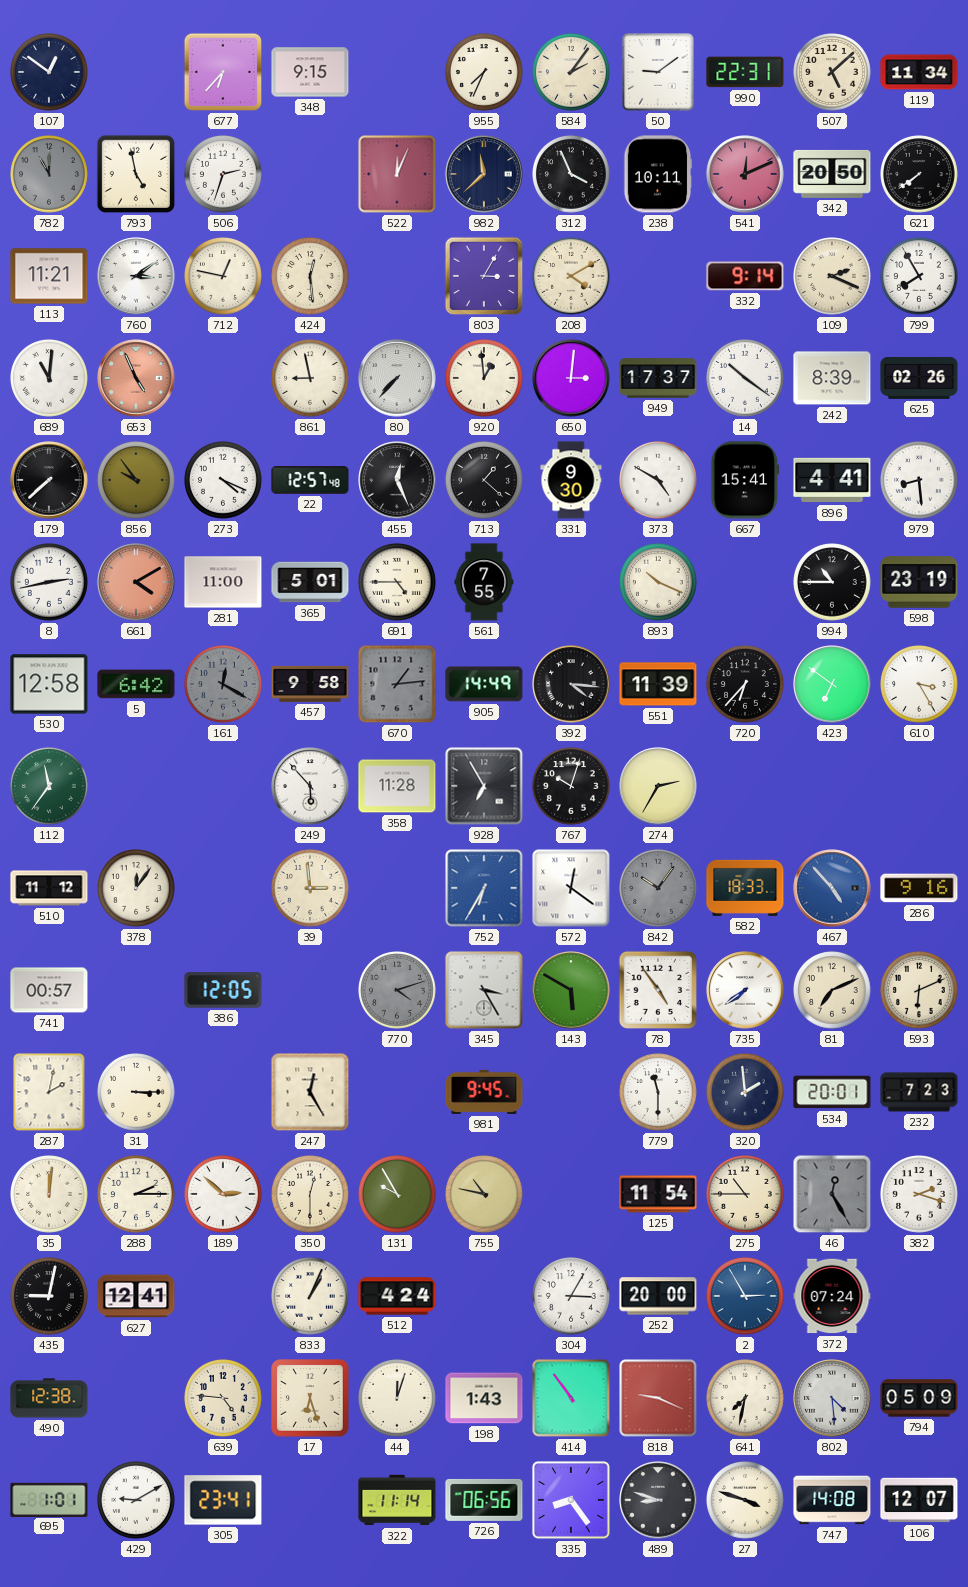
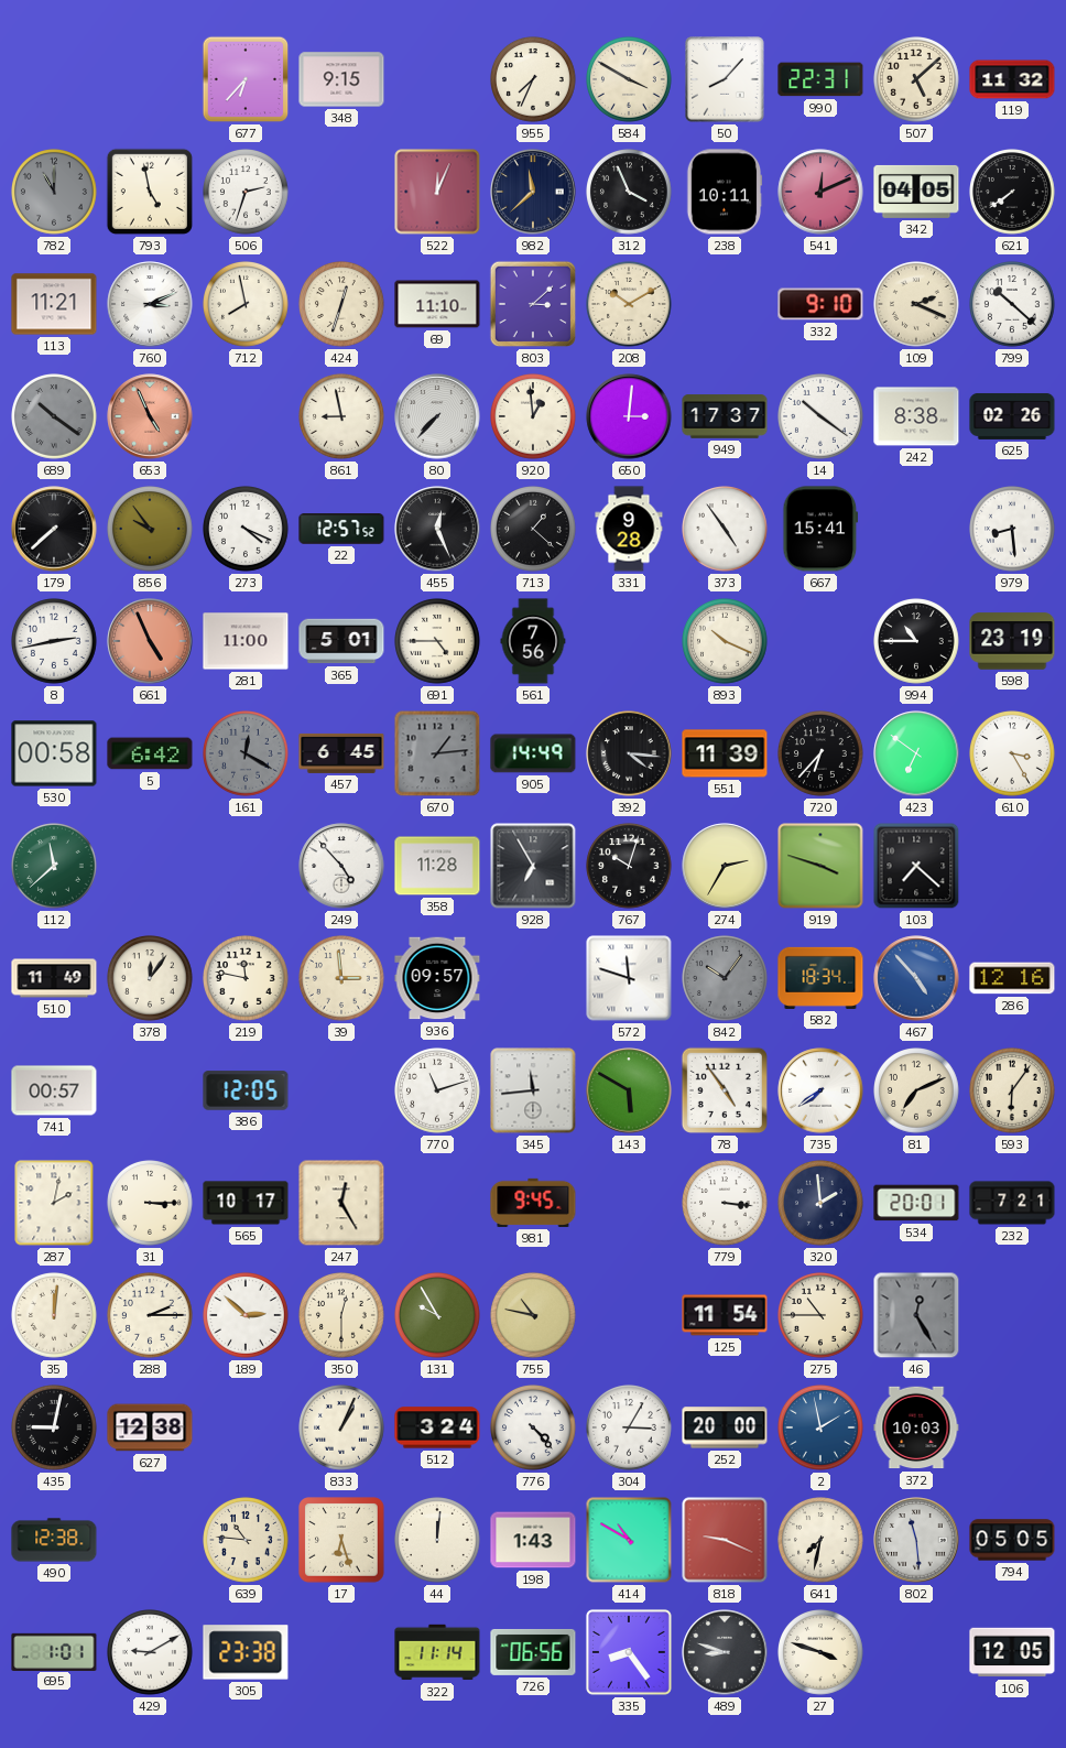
107: 12:51 -> none
584: 2:06 -> 3:50
50: 9:09 -> 8:07
119: 11:34 -> 11:32
342: 20:50 -> 04:05
760: 3:09 -> 3:11
712: 12:47 -> 7:58
424: 12:29 -> 12:33
69: none -> 11:10
803: 3:05 -> 3:08
208: 4:10 -> 10:10
332: 9:14 -> 9:10
799: 7:55 -> 10:22
689: 11:01 -> 10:21
689 dial: white -> grey
242: 8:39 -> 8:38
22: 12:57:48 -> 12:57:52
331: 9:30 -> 9:28
373: 4:50 -> 4:54
896: 4:41 -> none
661: 4:10 -> 4:56
561: 7:55 -> 7:56
530: 12:58 -> 00:58
457: 9:58 -> 6:45
112: 11:36 -> 11:38
249: 5:53 -> 4:53
919: none -> 3:48
103: none -> 7:22
510: 11:12 -> 11:49
219: none -> 11:47
936: none -> 09:57
752: 6:35 -> none
572: 12:21 -> 11:48
582: 18:33 -> 18:34
286: 9:16 -> 12:16
770: 4:12 -> 11:12
770 dial: grey -> white
345: 3:25 -> 11:44
593: 6:11 -> 6:06
565: none -> 10:17
779: 11:30 -> 3:16
232: 7:23 -> 7:21
382: 2:18 -> none
627: 12:41 -> 12:38
512: 4:24 -> 3:24
776: none -> 4:23
2: 2:55 -> 1:58
372: 07:24 -> 10:03
639: 4:46 -> 10:46
44: 12:03 -> 12:01
414: 10:54 -> 10:50
802: 4:29 -> 11:29
794: 05:09 -> 05:05
305: 23:41 -> 23:38
747: 14:08 -> none
106: 12:07 -> 12:05
